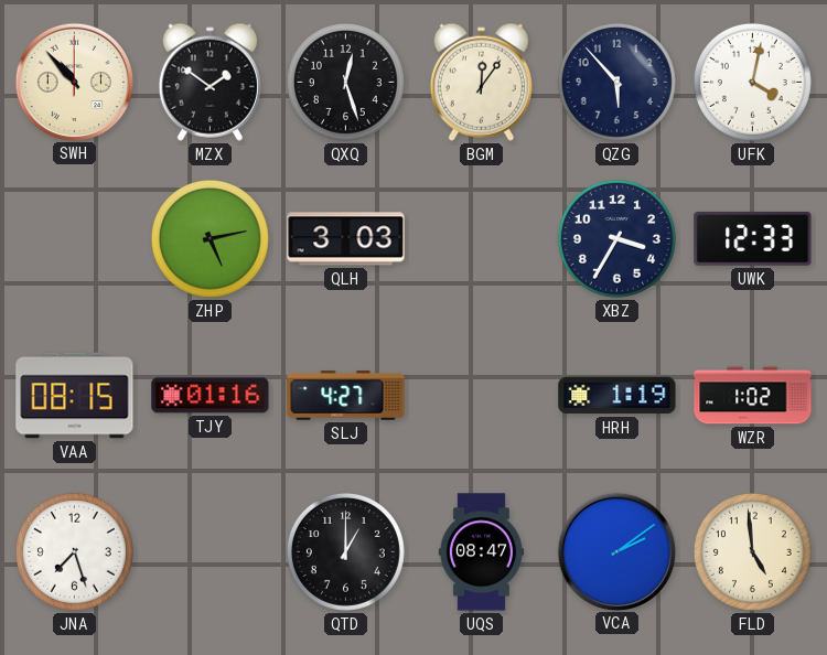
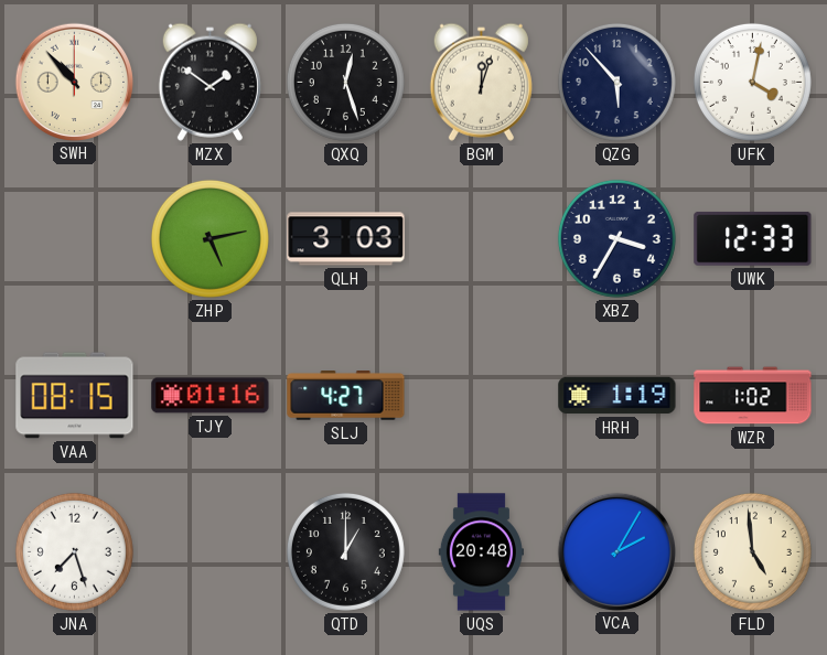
BGM: 12:06 -> 12:03
UQS: 08:47 -> 20:48
VCA: 2:09 -> 2:05
